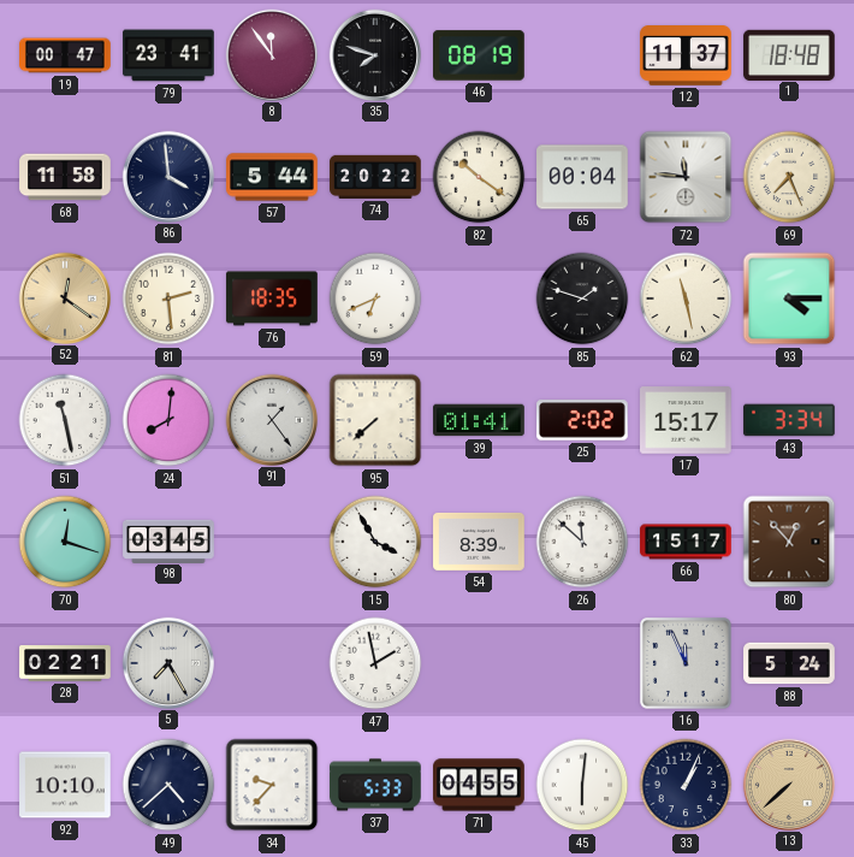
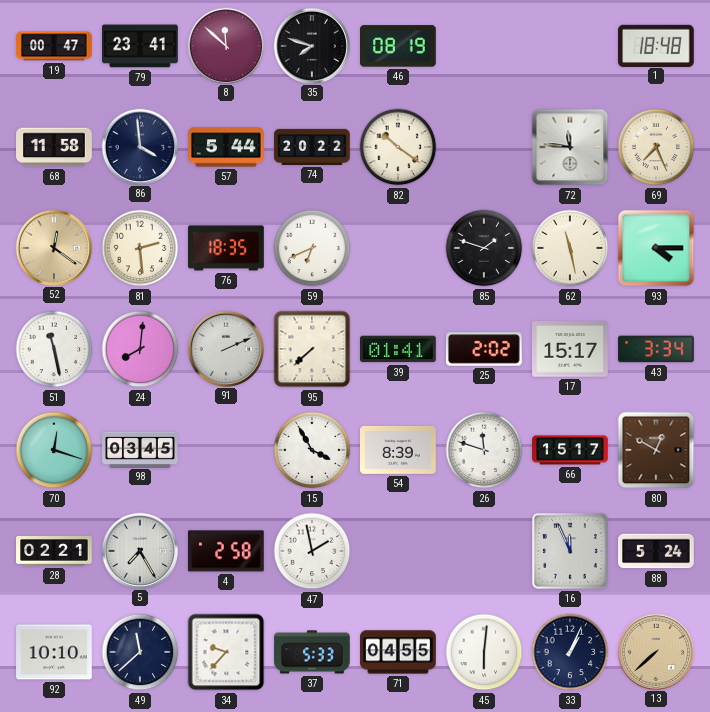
8: 11:54 -> 11:52
12: 11:37 -> none
65: 00:04 -> none
91: 1:24 -> 2:11
26: 11:52 -> 11:48
80: 12:53 -> 12:50
4: none -> 2:58
49: 4:38 -> 11:38
